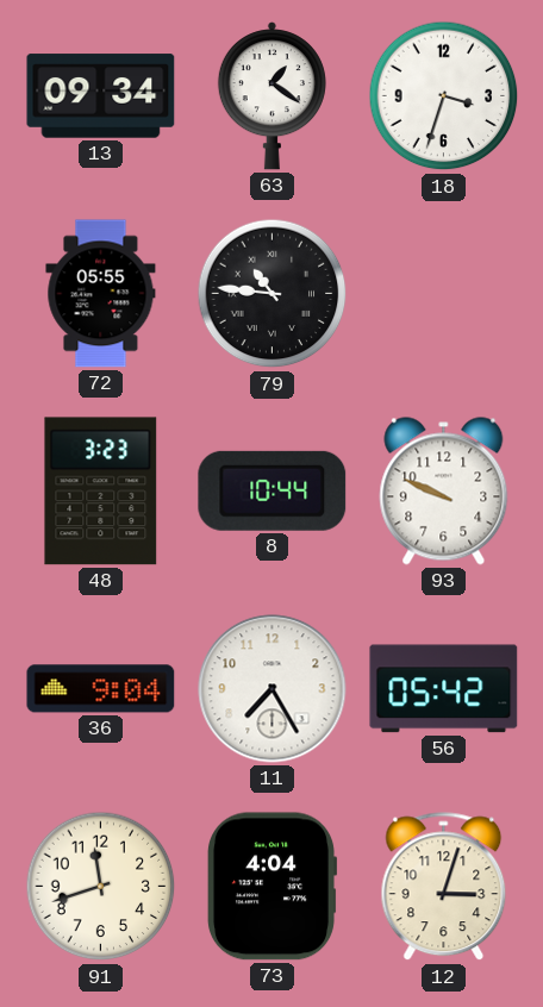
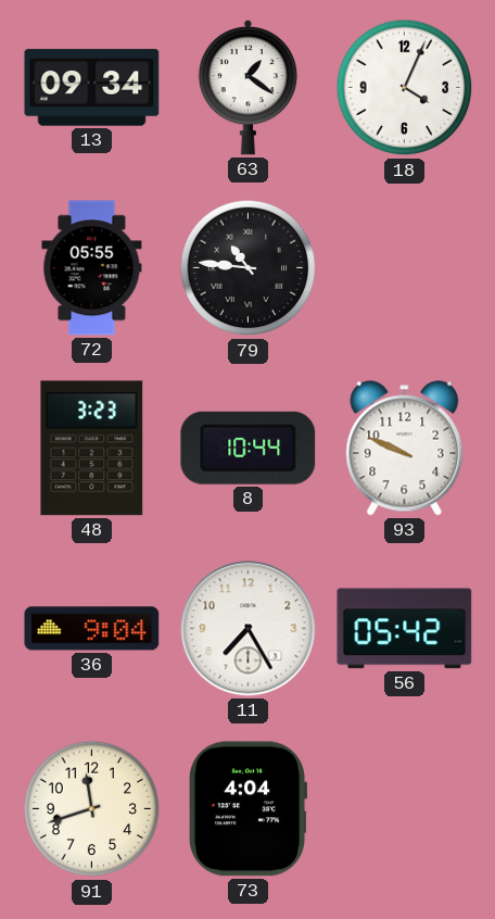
18: 3:33 -> 4:04
12: 3:03 -> none
